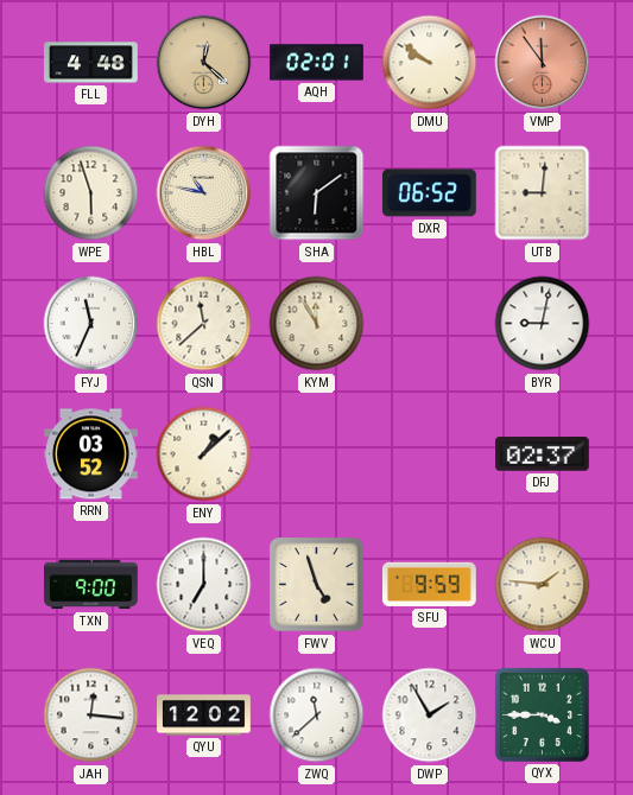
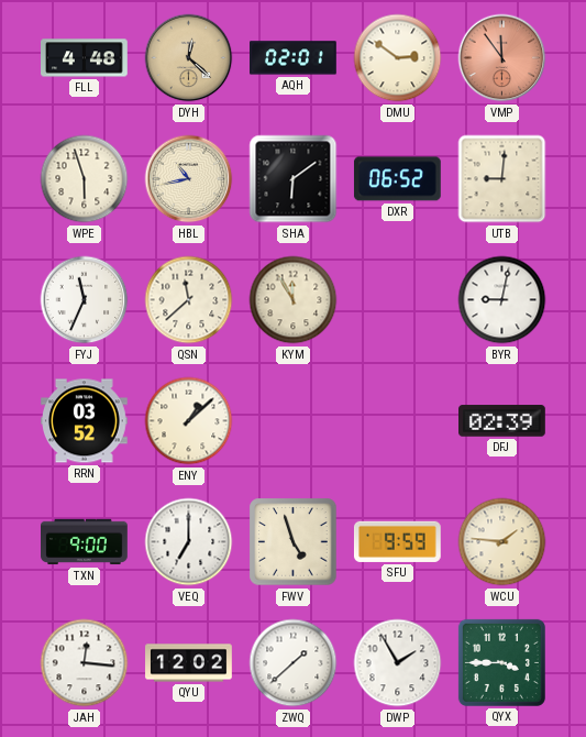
DMU: 9:51 -> 2:51
HBL: 10:47 -> 10:43
DFJ: 02:37 -> 02:39
ZWQ: 11:38 -> 1:38
